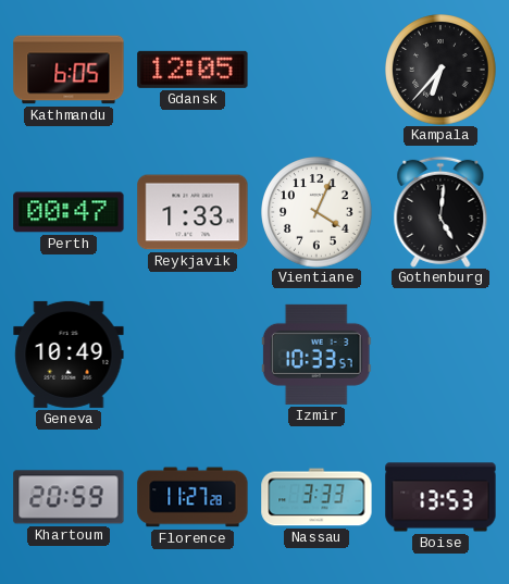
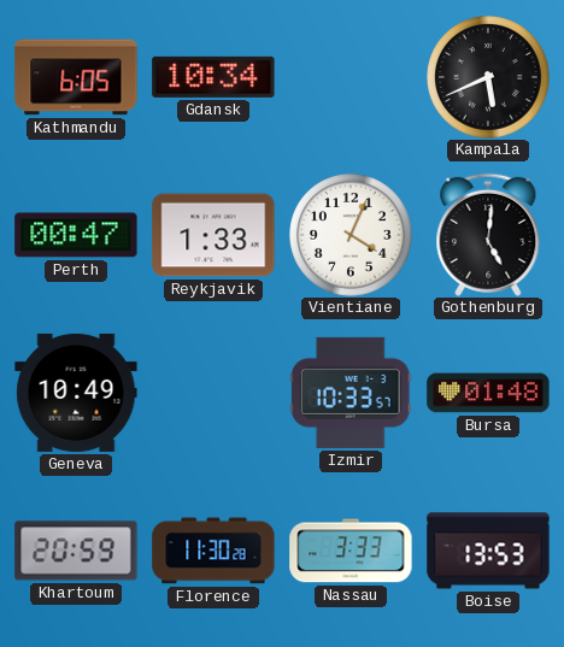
Gdansk: 12:05 -> 10:34
Kampala: 6:37 -> 5:41
Bursa: none -> 01:48
Florence: 11:27 -> 11:30
